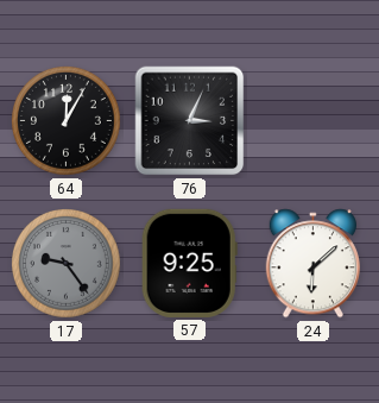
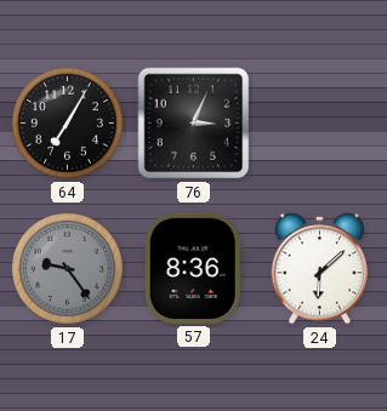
64: 12:05 -> 7:05
57: 9:25 -> 8:36
